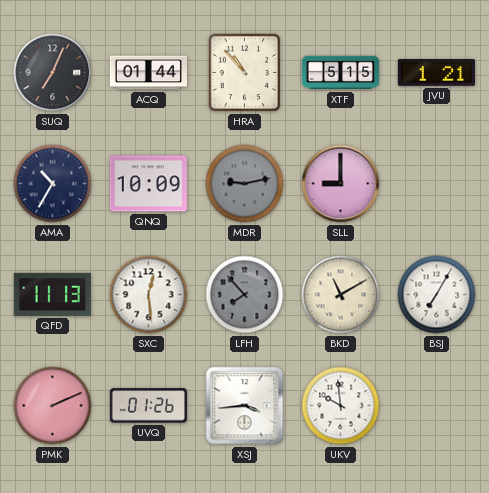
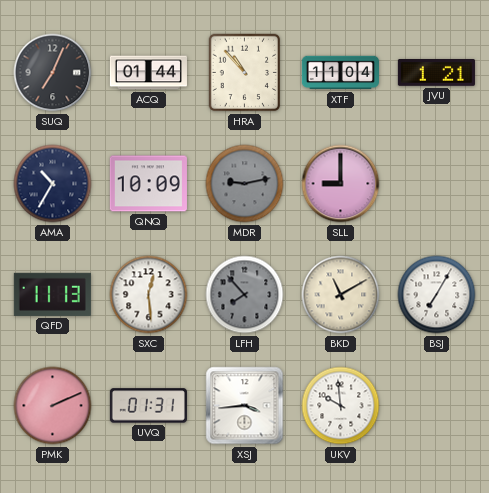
XTF: 5:15 -> 11:04
UVQ: 01:26 -> 01:31
